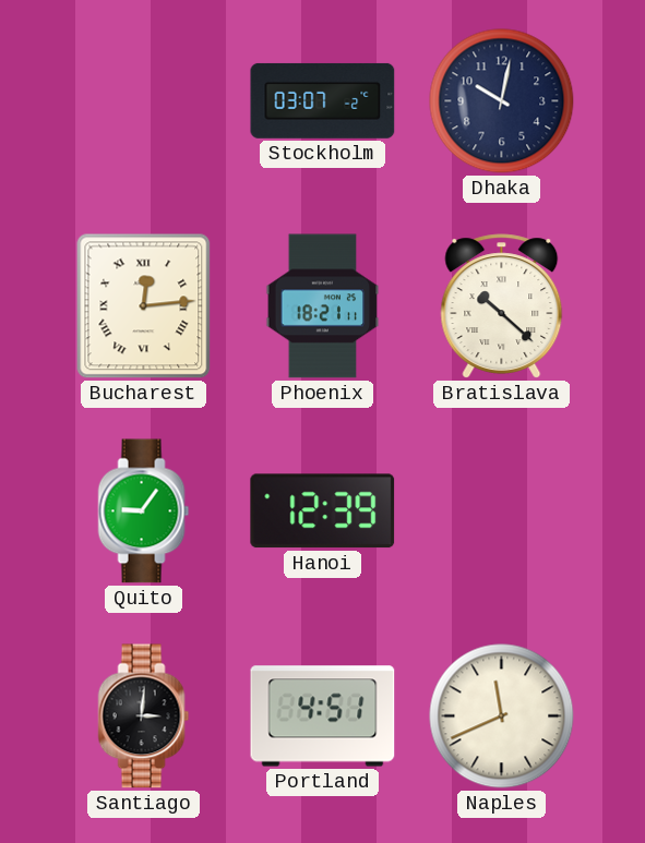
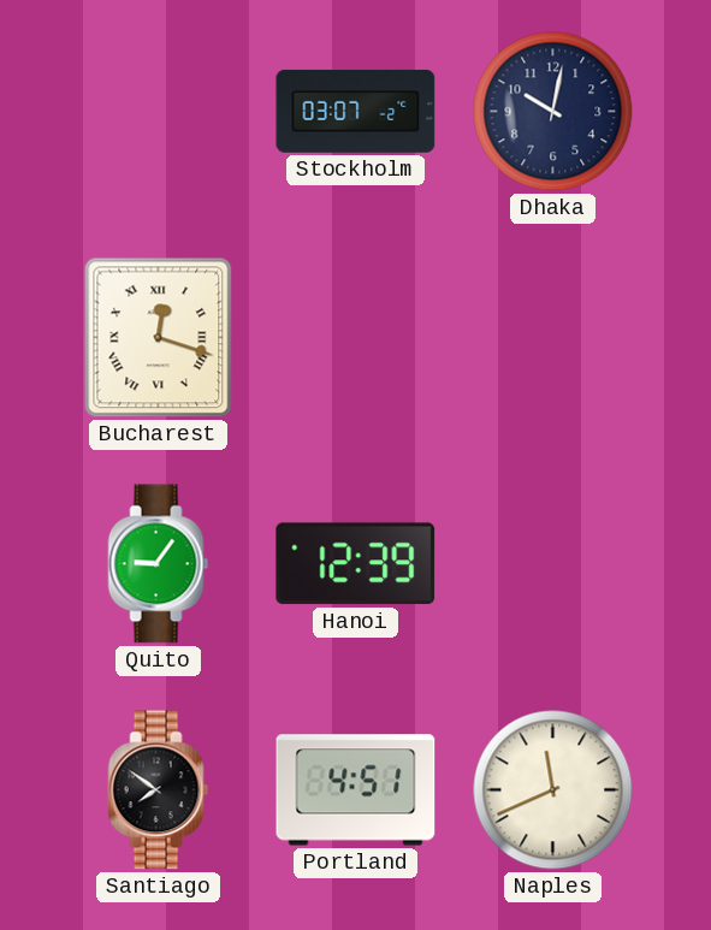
Bucharest: 12:14 -> 12:18
Phoenix: 18:21 -> none
Bratislava: 10:22 -> none
Santiago: 3:01 -> 7:51
